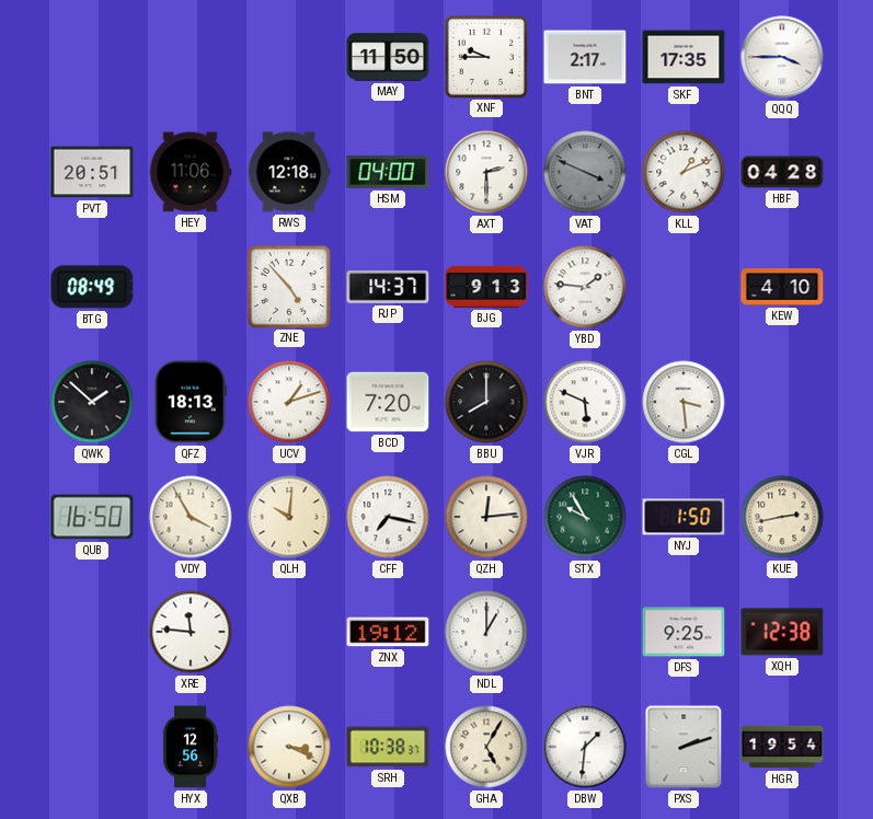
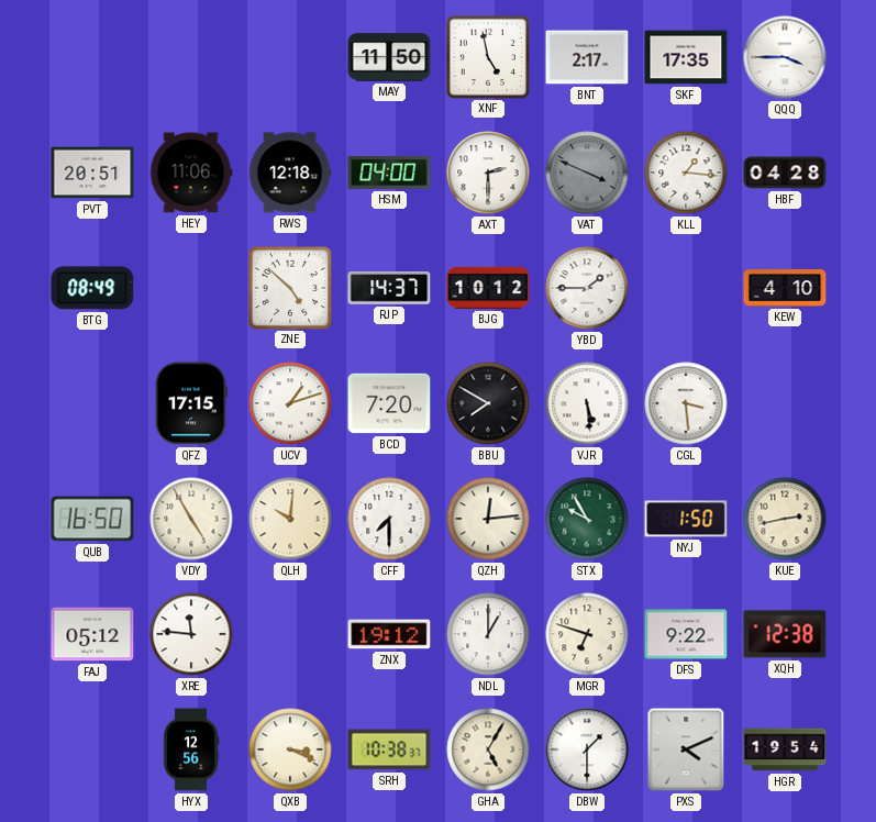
XNF: 9:45 -> 4:58
KLL: 1:11 -> 1:16
ZNE: 4:53 -> 4:52
BJG: 9:13 -> 10:12
YBD: 1:46 -> 1:45
QWK: 1:52 -> none
QFZ: 18:13 -> 17:15
BBU: 8:00 -> 7:50
VJR: 5:49 -> 5:29
VDY: 3:55 -> 4:55
CFF: 7:17 -> 7:30
FAJ: none -> 05:12
MGR: none -> 6:48
DFS: 9:25 -> 9:22
DBW: 1:31 -> 1:30
PXS: 2:12 -> 4:11
